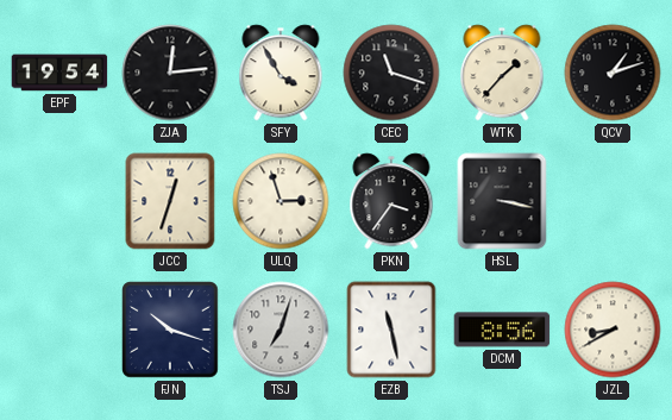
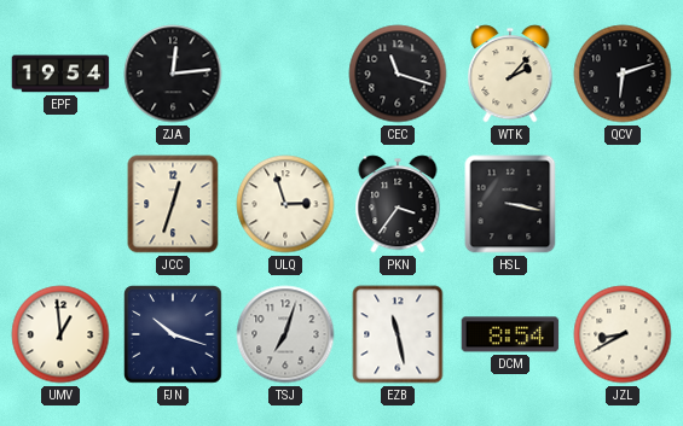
SFY: 3:55 -> none
WTK: 1:37 -> 2:07
QCV: 1:12 -> 6:12
UMV: none -> 12:59
DCM: 8:56 -> 8:54
